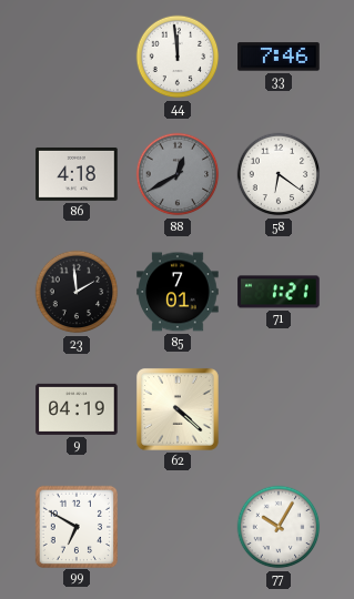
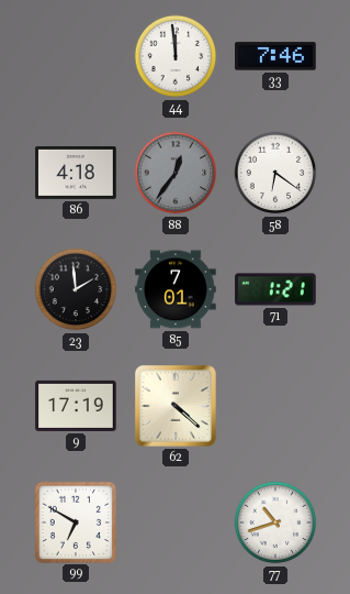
88: 12:40 -> 12:36
9: 04:19 -> 17:19
77: 10:05 -> 10:42
